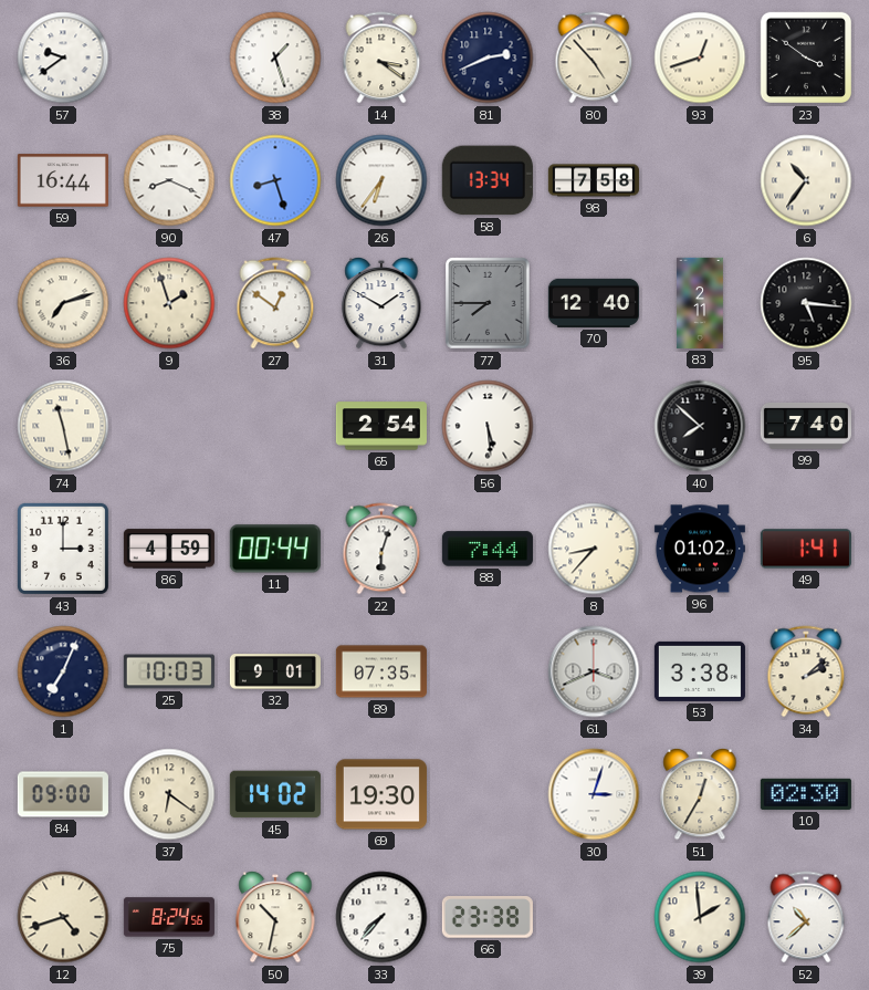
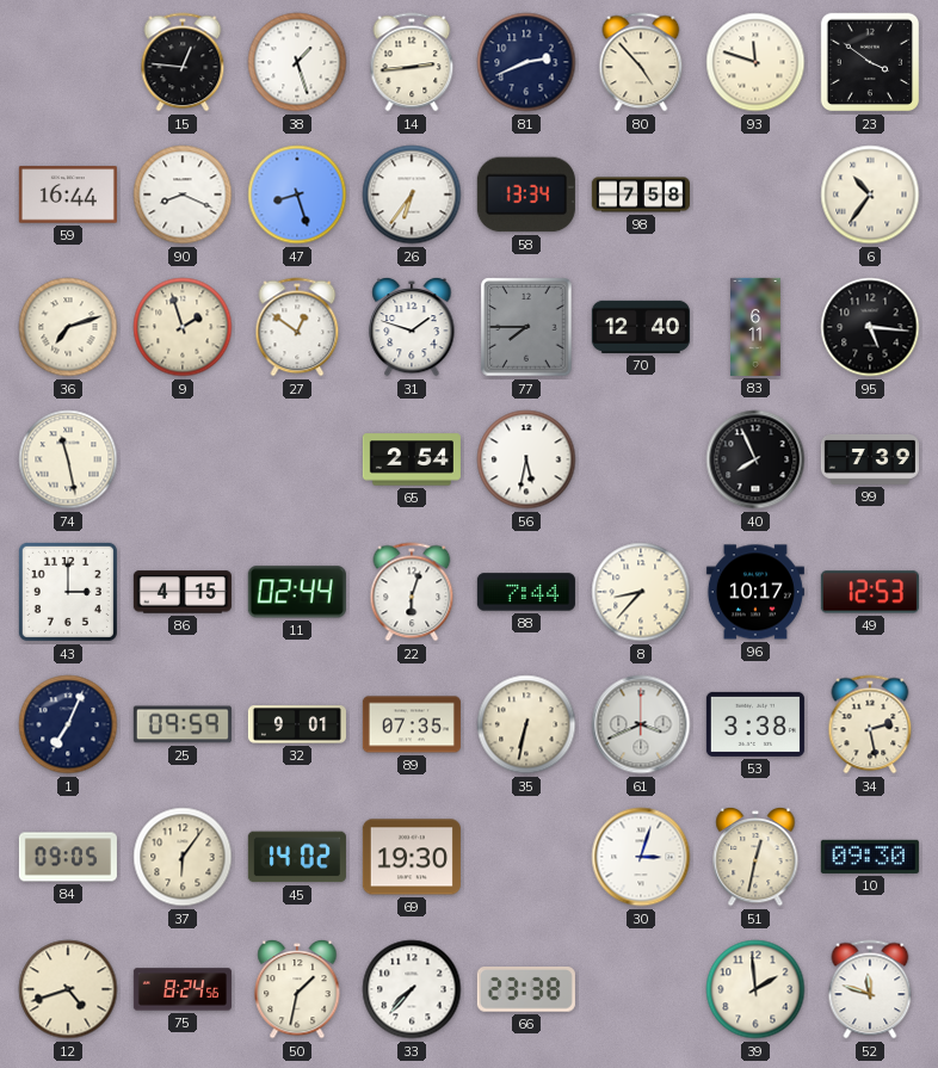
57: 9:39 -> none
15: none -> 12:46
14: 3:21 -> 2:44
93: 12:42 -> 11:48
31: 1:50 -> 1:48
83: 2:11 -> 6:11
56: 5:29 -> 5:32
40: 7:52 -> 7:56
99: 7:40 -> 7:39
86: 4:59 -> 4:15
11: 00:44 -> 02:44
96: 01:02 -> 10:17
49: 1:41 -> 12:53
25: 10:03 -> 09:59
35: none -> 6:32
34: 2:08 -> 2:28
84: 09:00 -> 09:05
37: 6:21 -> 6:06
51: 12:35 -> 12:32
10: 02:30 -> 09:30
50: 10:32 -> 1:32
52: 10:38 -> 11:48
